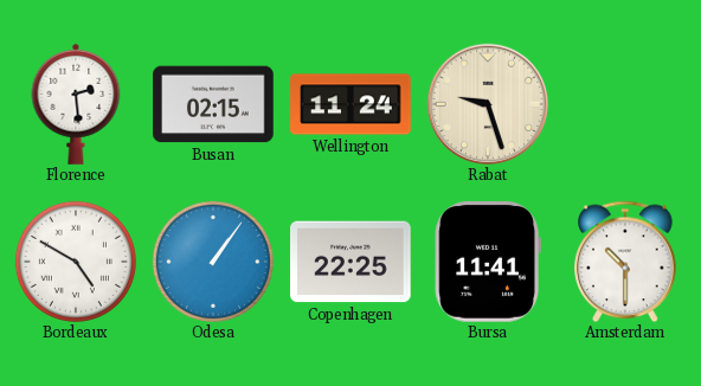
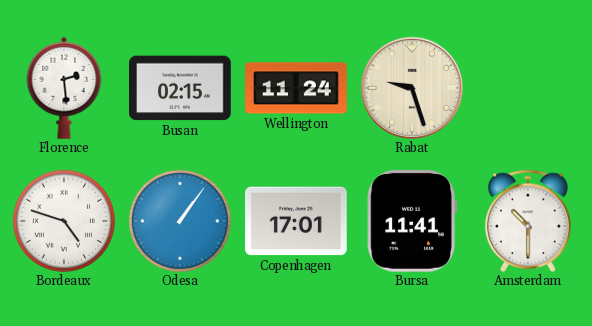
Bordeaux: 4:50 -> 4:48
Copenhagen: 22:25 -> 17:01
